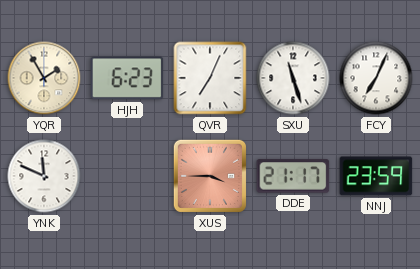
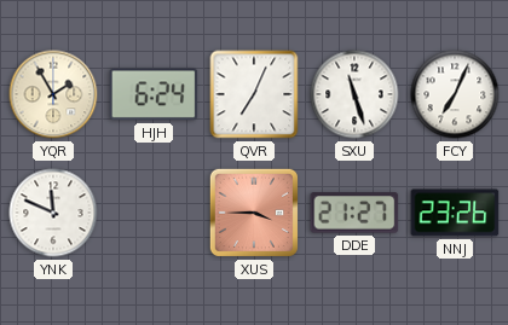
HJH: 6:23 -> 6:24
DDE: 21:17 -> 21:27
NNJ: 23:59 -> 23:26
